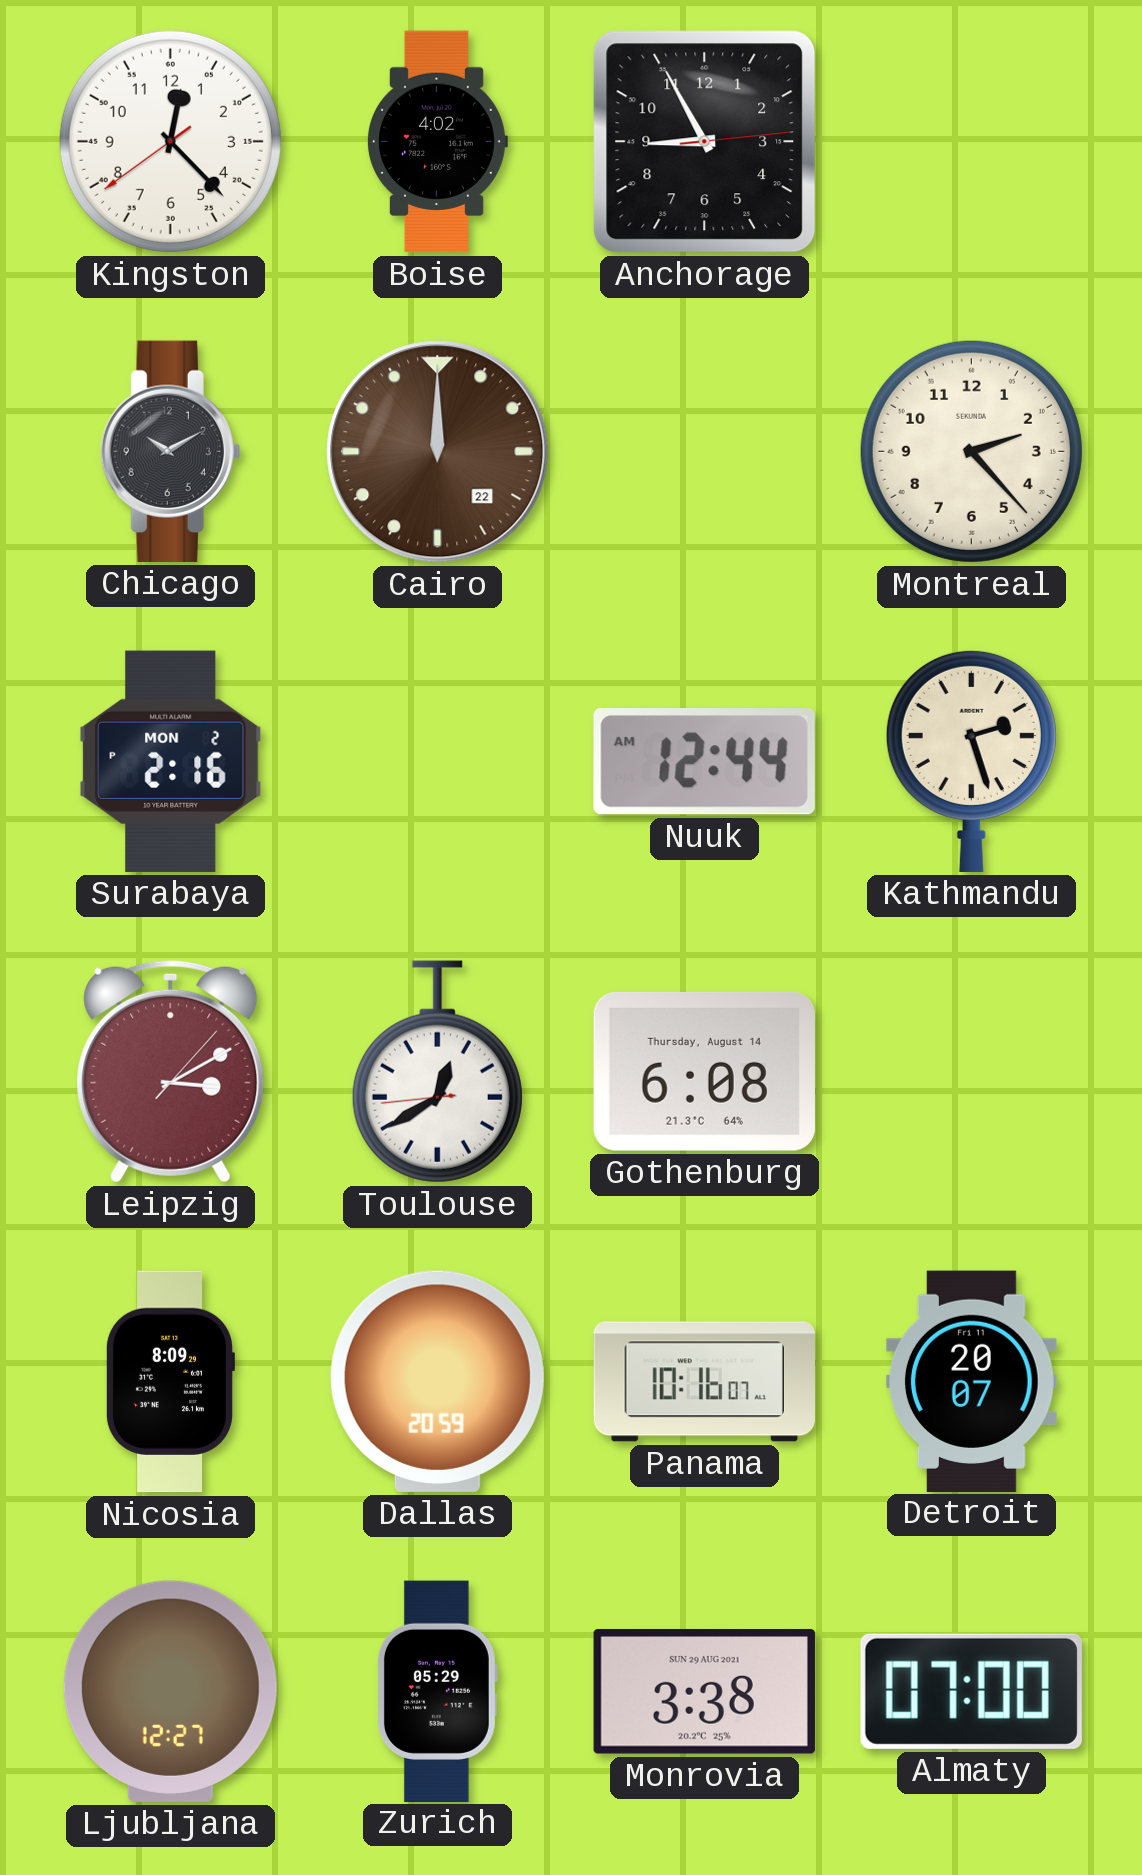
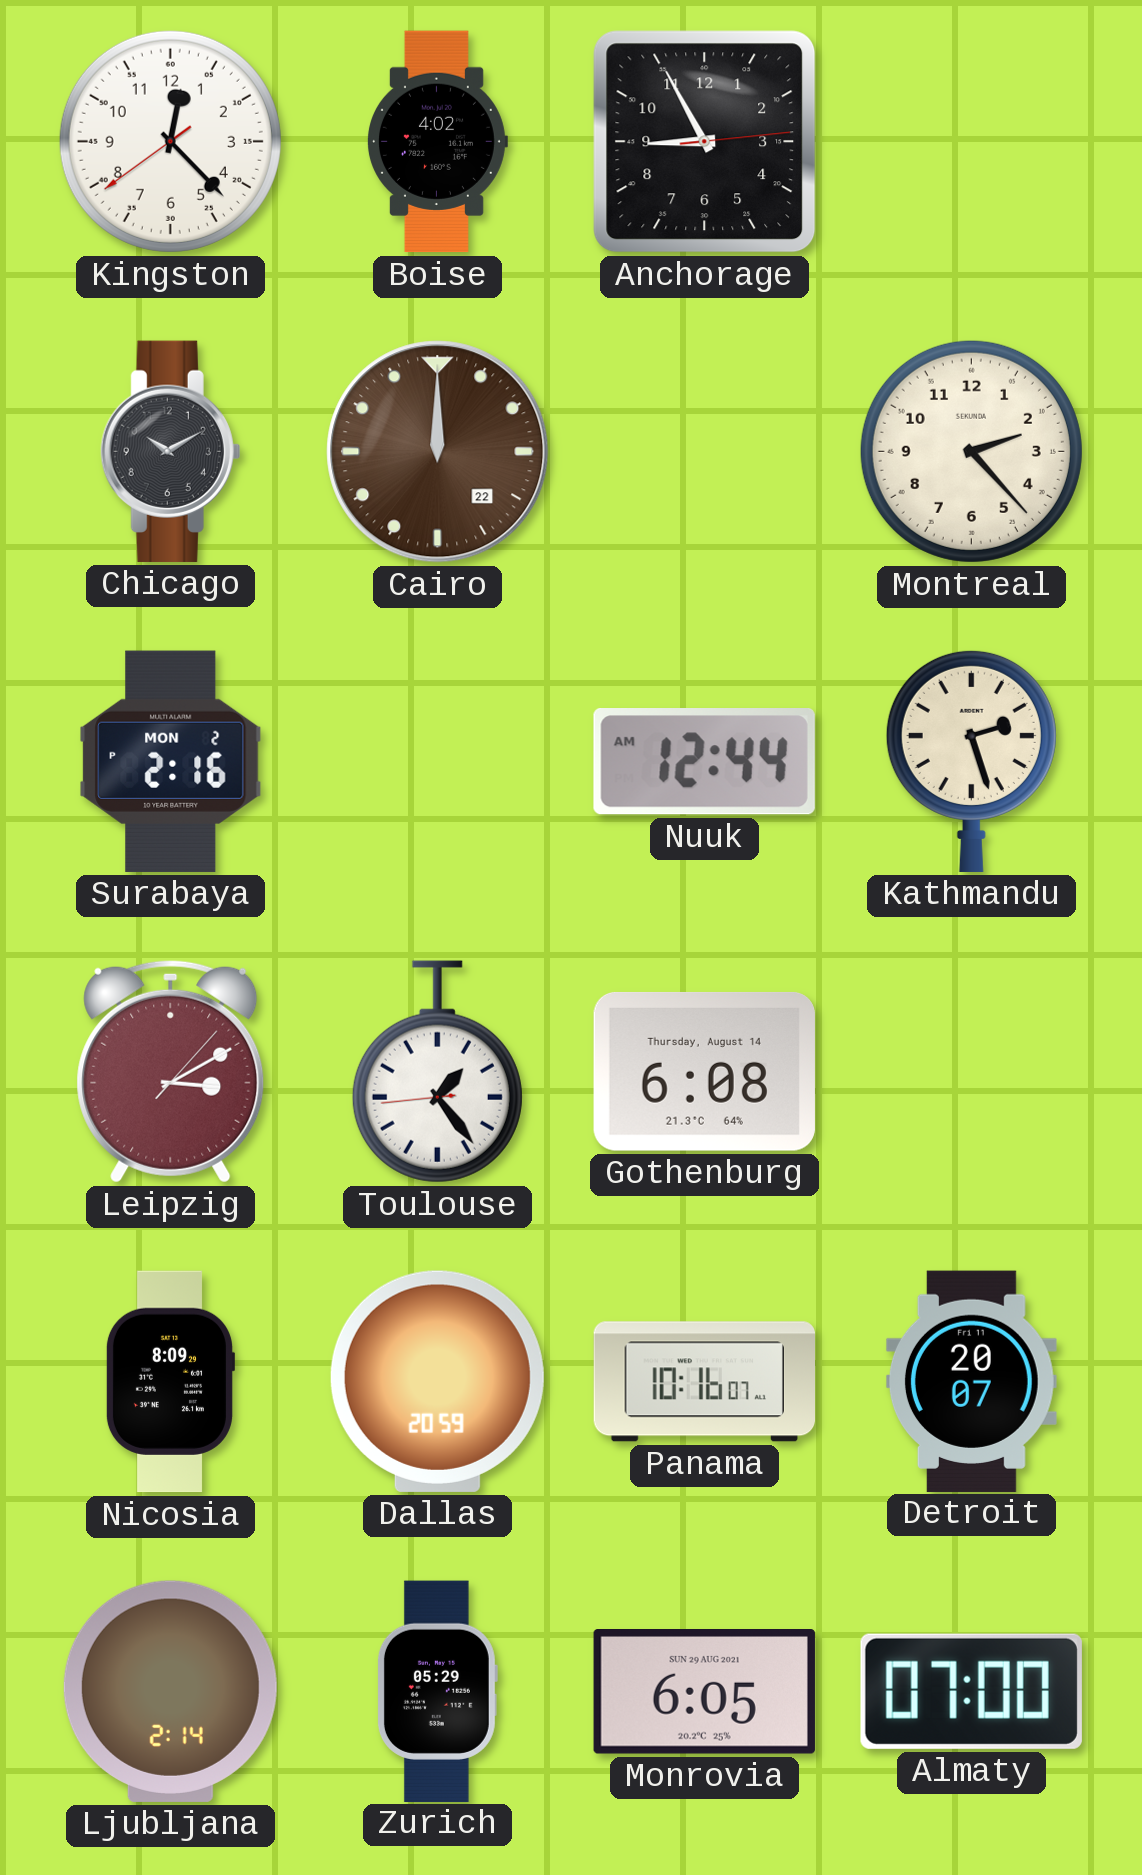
Toulouse: 12:39 -> 1:23
Ljubljana: 12:27 -> 2:14
Monrovia: 3:38 -> 6:05
